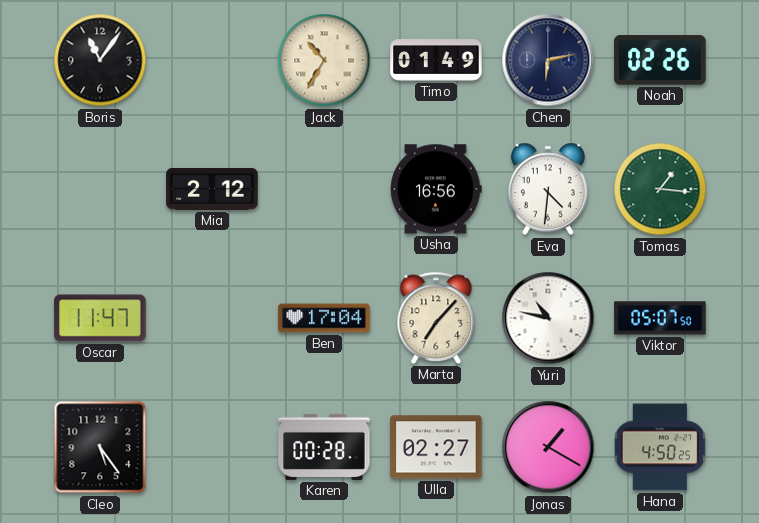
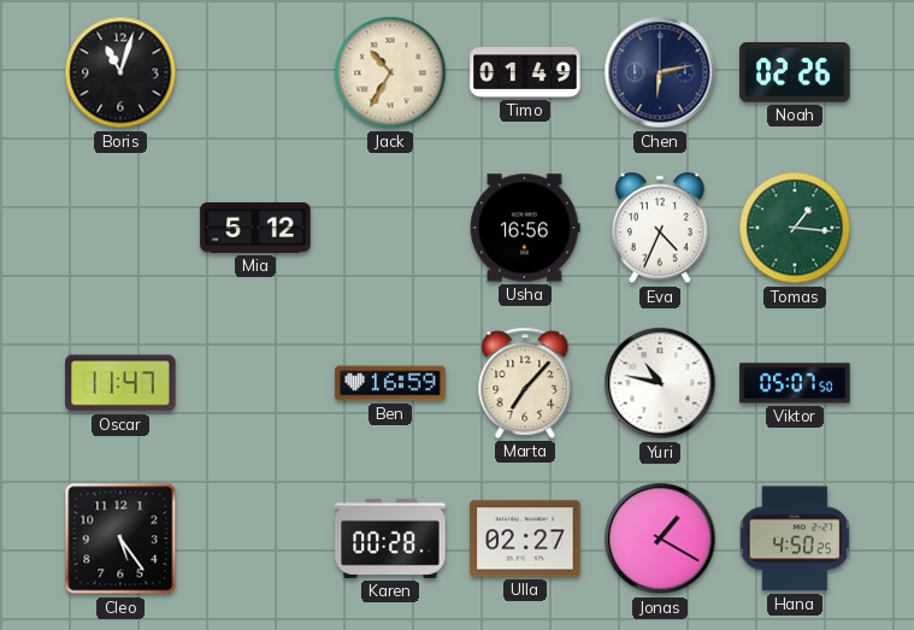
Boris: 11:06 -> 11:03
Mia: 2:12 -> 5:12
Eva: 4:31 -> 4:34
Ben: 17:04 -> 16:59
